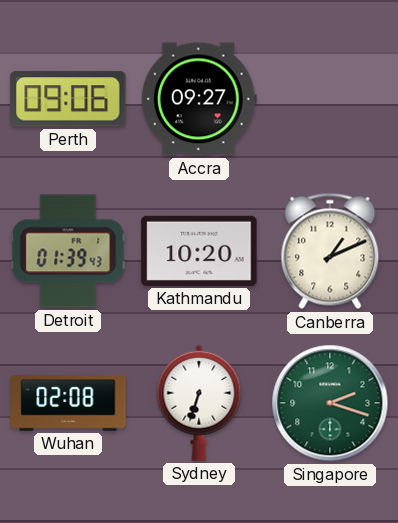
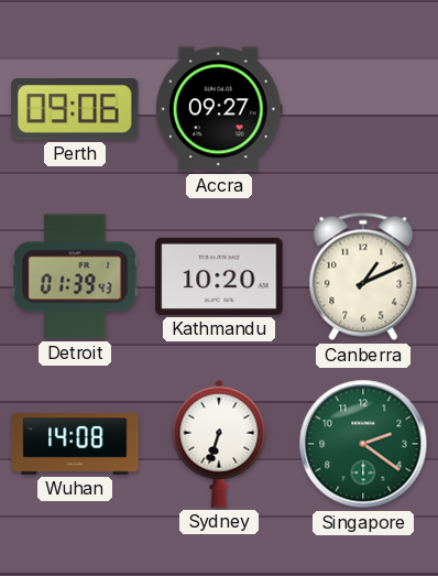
Wuhan: 02:08 -> 14:08
Singapore: 2:18 -> 2:21
